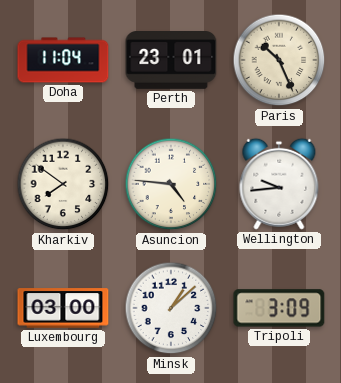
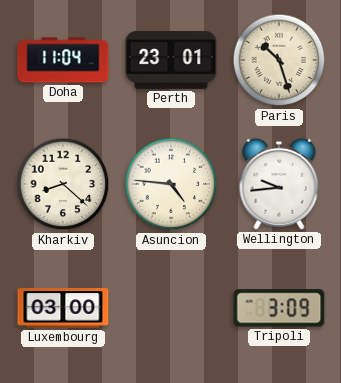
Paris: 10:26 -> 10:27
Kharkiv: 7:51 -> 8:22
Minsk: 1:08 -> none
